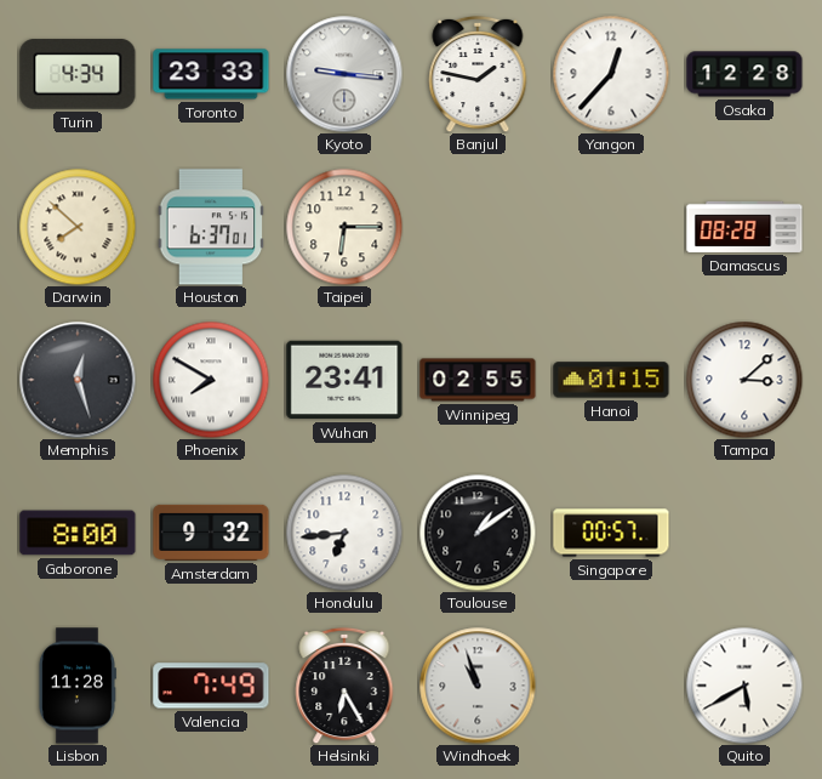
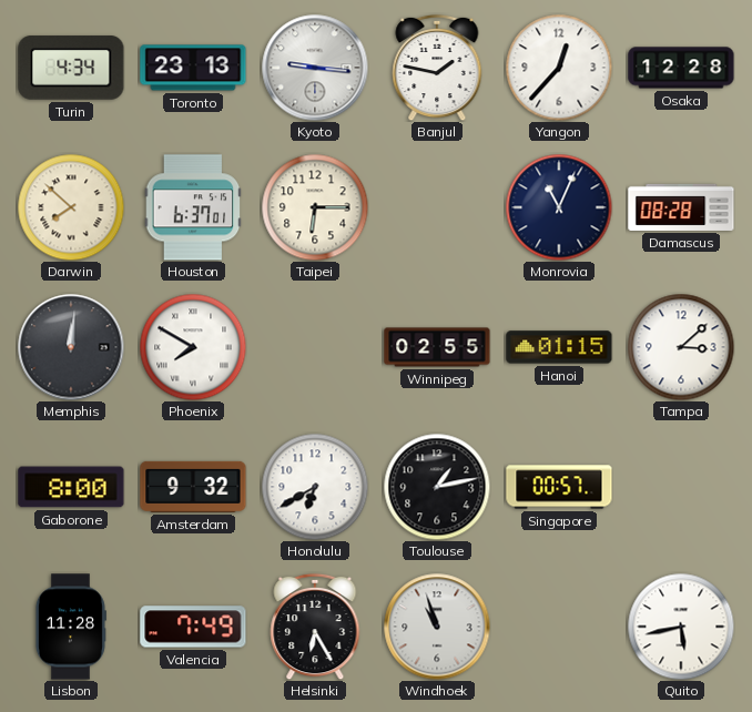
Toronto: 23:33 -> 23:13
Monrovia: none -> 11:04
Memphis: 12:27 -> 12:01
Wuhan: 23:41 -> none
Honolulu: 6:44 -> 6:40
Toulouse: 1:09 -> 1:13
Quito: 5:40 -> 5:43
